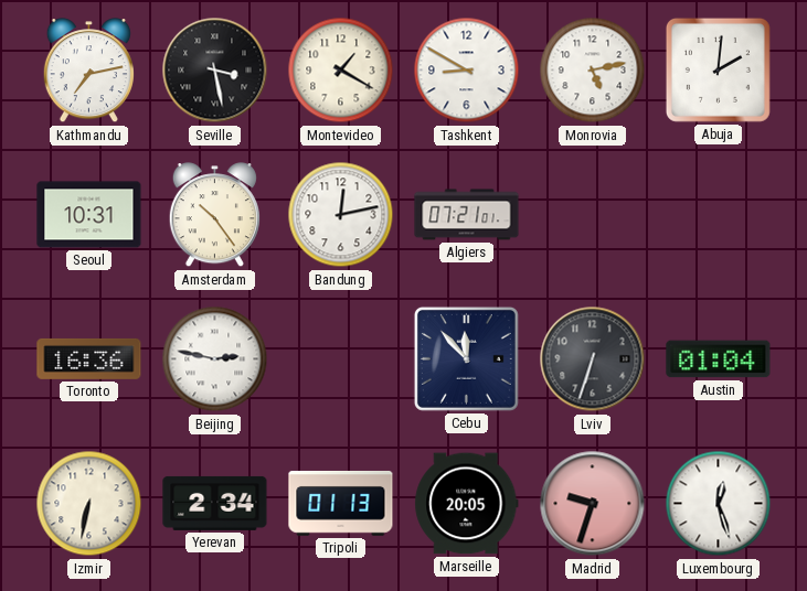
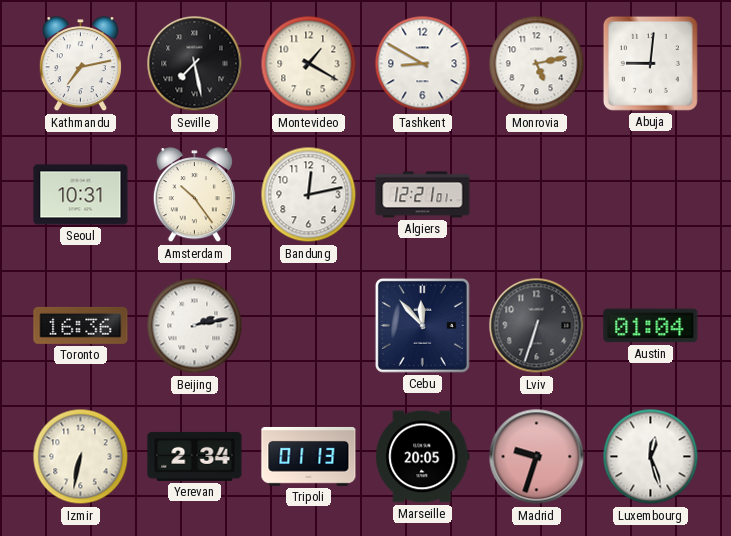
Seville: 3:28 -> 7:28
Abuja: 2:01 -> 9:01
Algiers: 07:21 -> 12:21
Beijing: 2:47 -> 2:13
